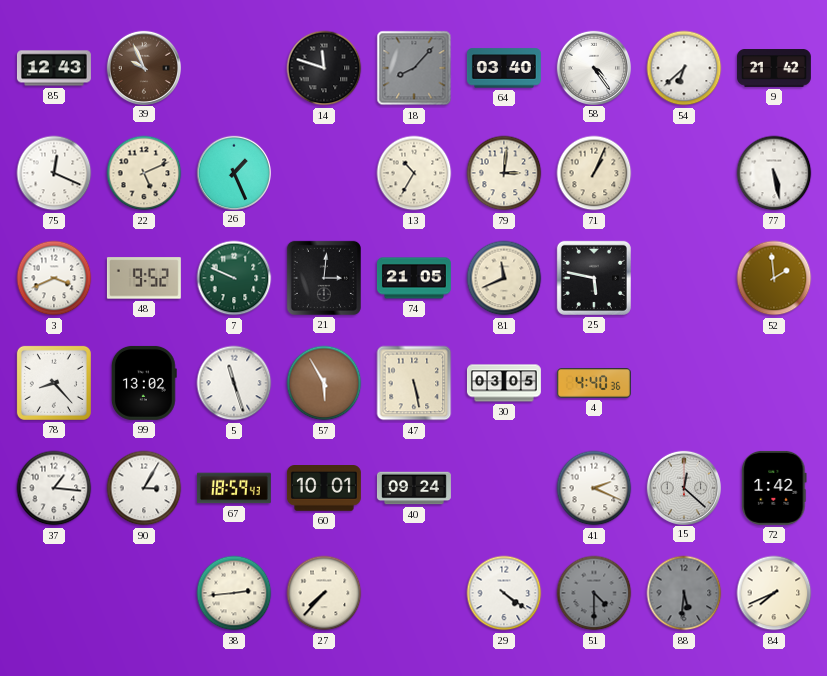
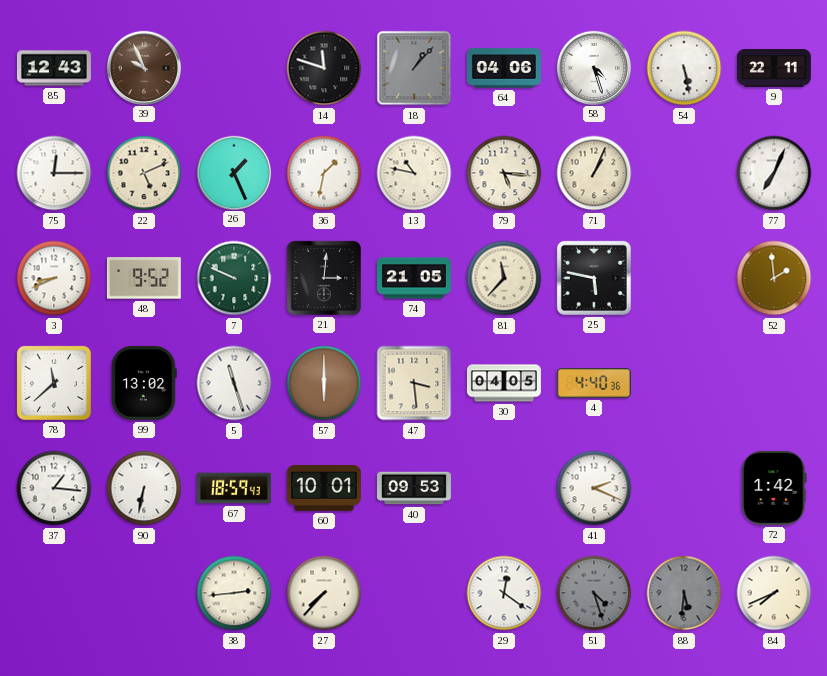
18: 8:07 -> 1:07
64: 03:40 -> 04:06
58: 4:24 -> 4:27
54: 6:38 -> 5:28
9: 21:42 -> 22:11
75: 12:19 -> 12:15
36: none -> 1:32
13: 10:35 -> 10:47
79: 3:01 -> 5:16
77: 5:28 -> 7:04
3: 3:41 -> 8:41
81: 11:41 -> 11:37
78: 8:23 -> 11:38
57: 5:55 -> 6:00
47: 5:28 -> 3:29
30: 03:05 -> 04:05
90: 3:05 -> 6:32
40: 09:24 -> 09:53
15: 12:22 -> none
29: 4:21 -> 12:21
51: 4:30 -> 4:27
